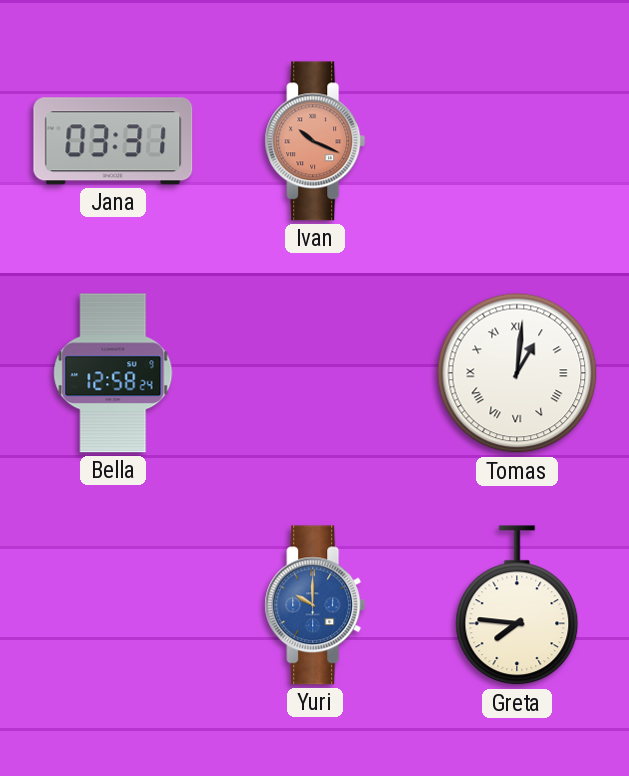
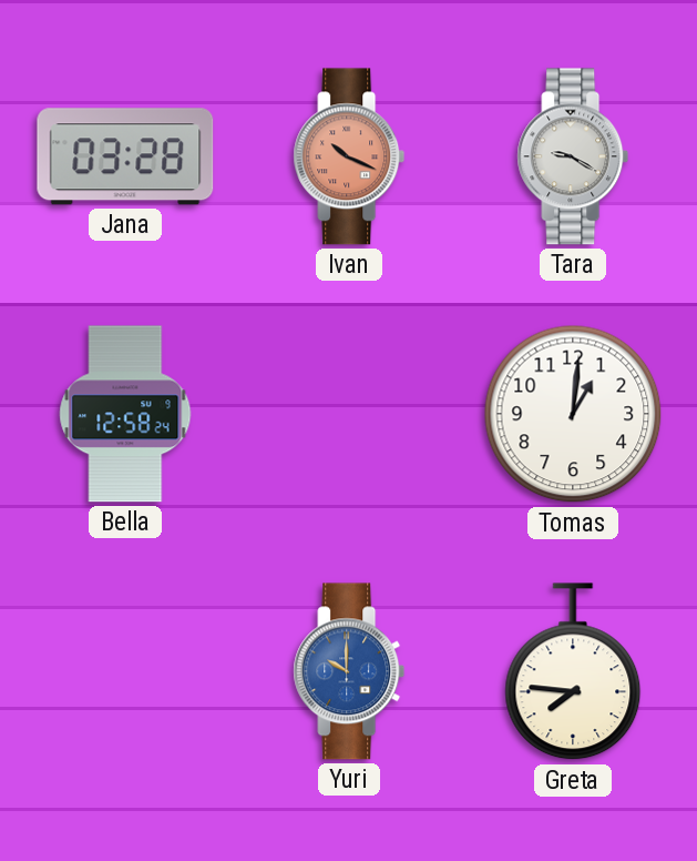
Jana: 03:31 -> 03:28
Tara: none -> 9:20
Tomas numerals: Roman -> Arabic
